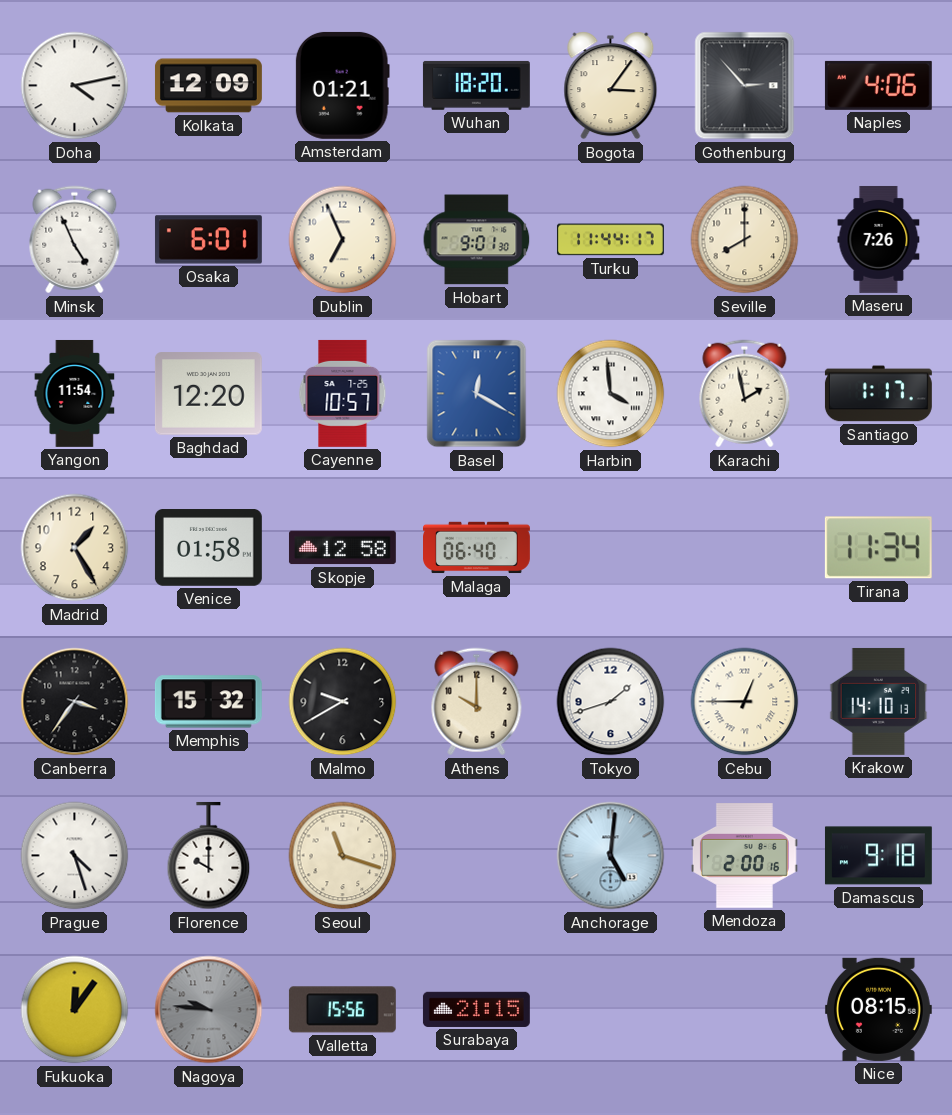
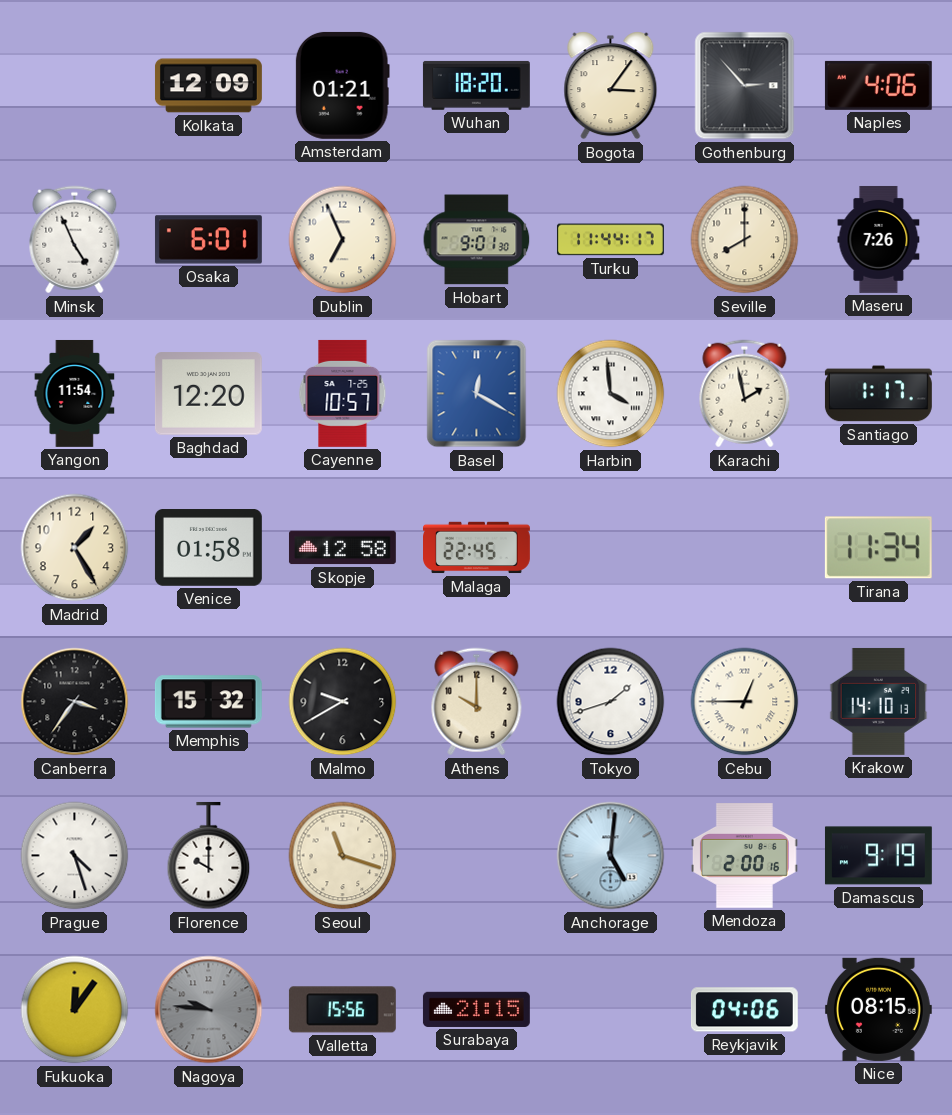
Doha: 4:13 -> none
Malaga: 06:40 -> 22:45
Damascus: 9:18 -> 9:19
Reykjavik: none -> 04:06
